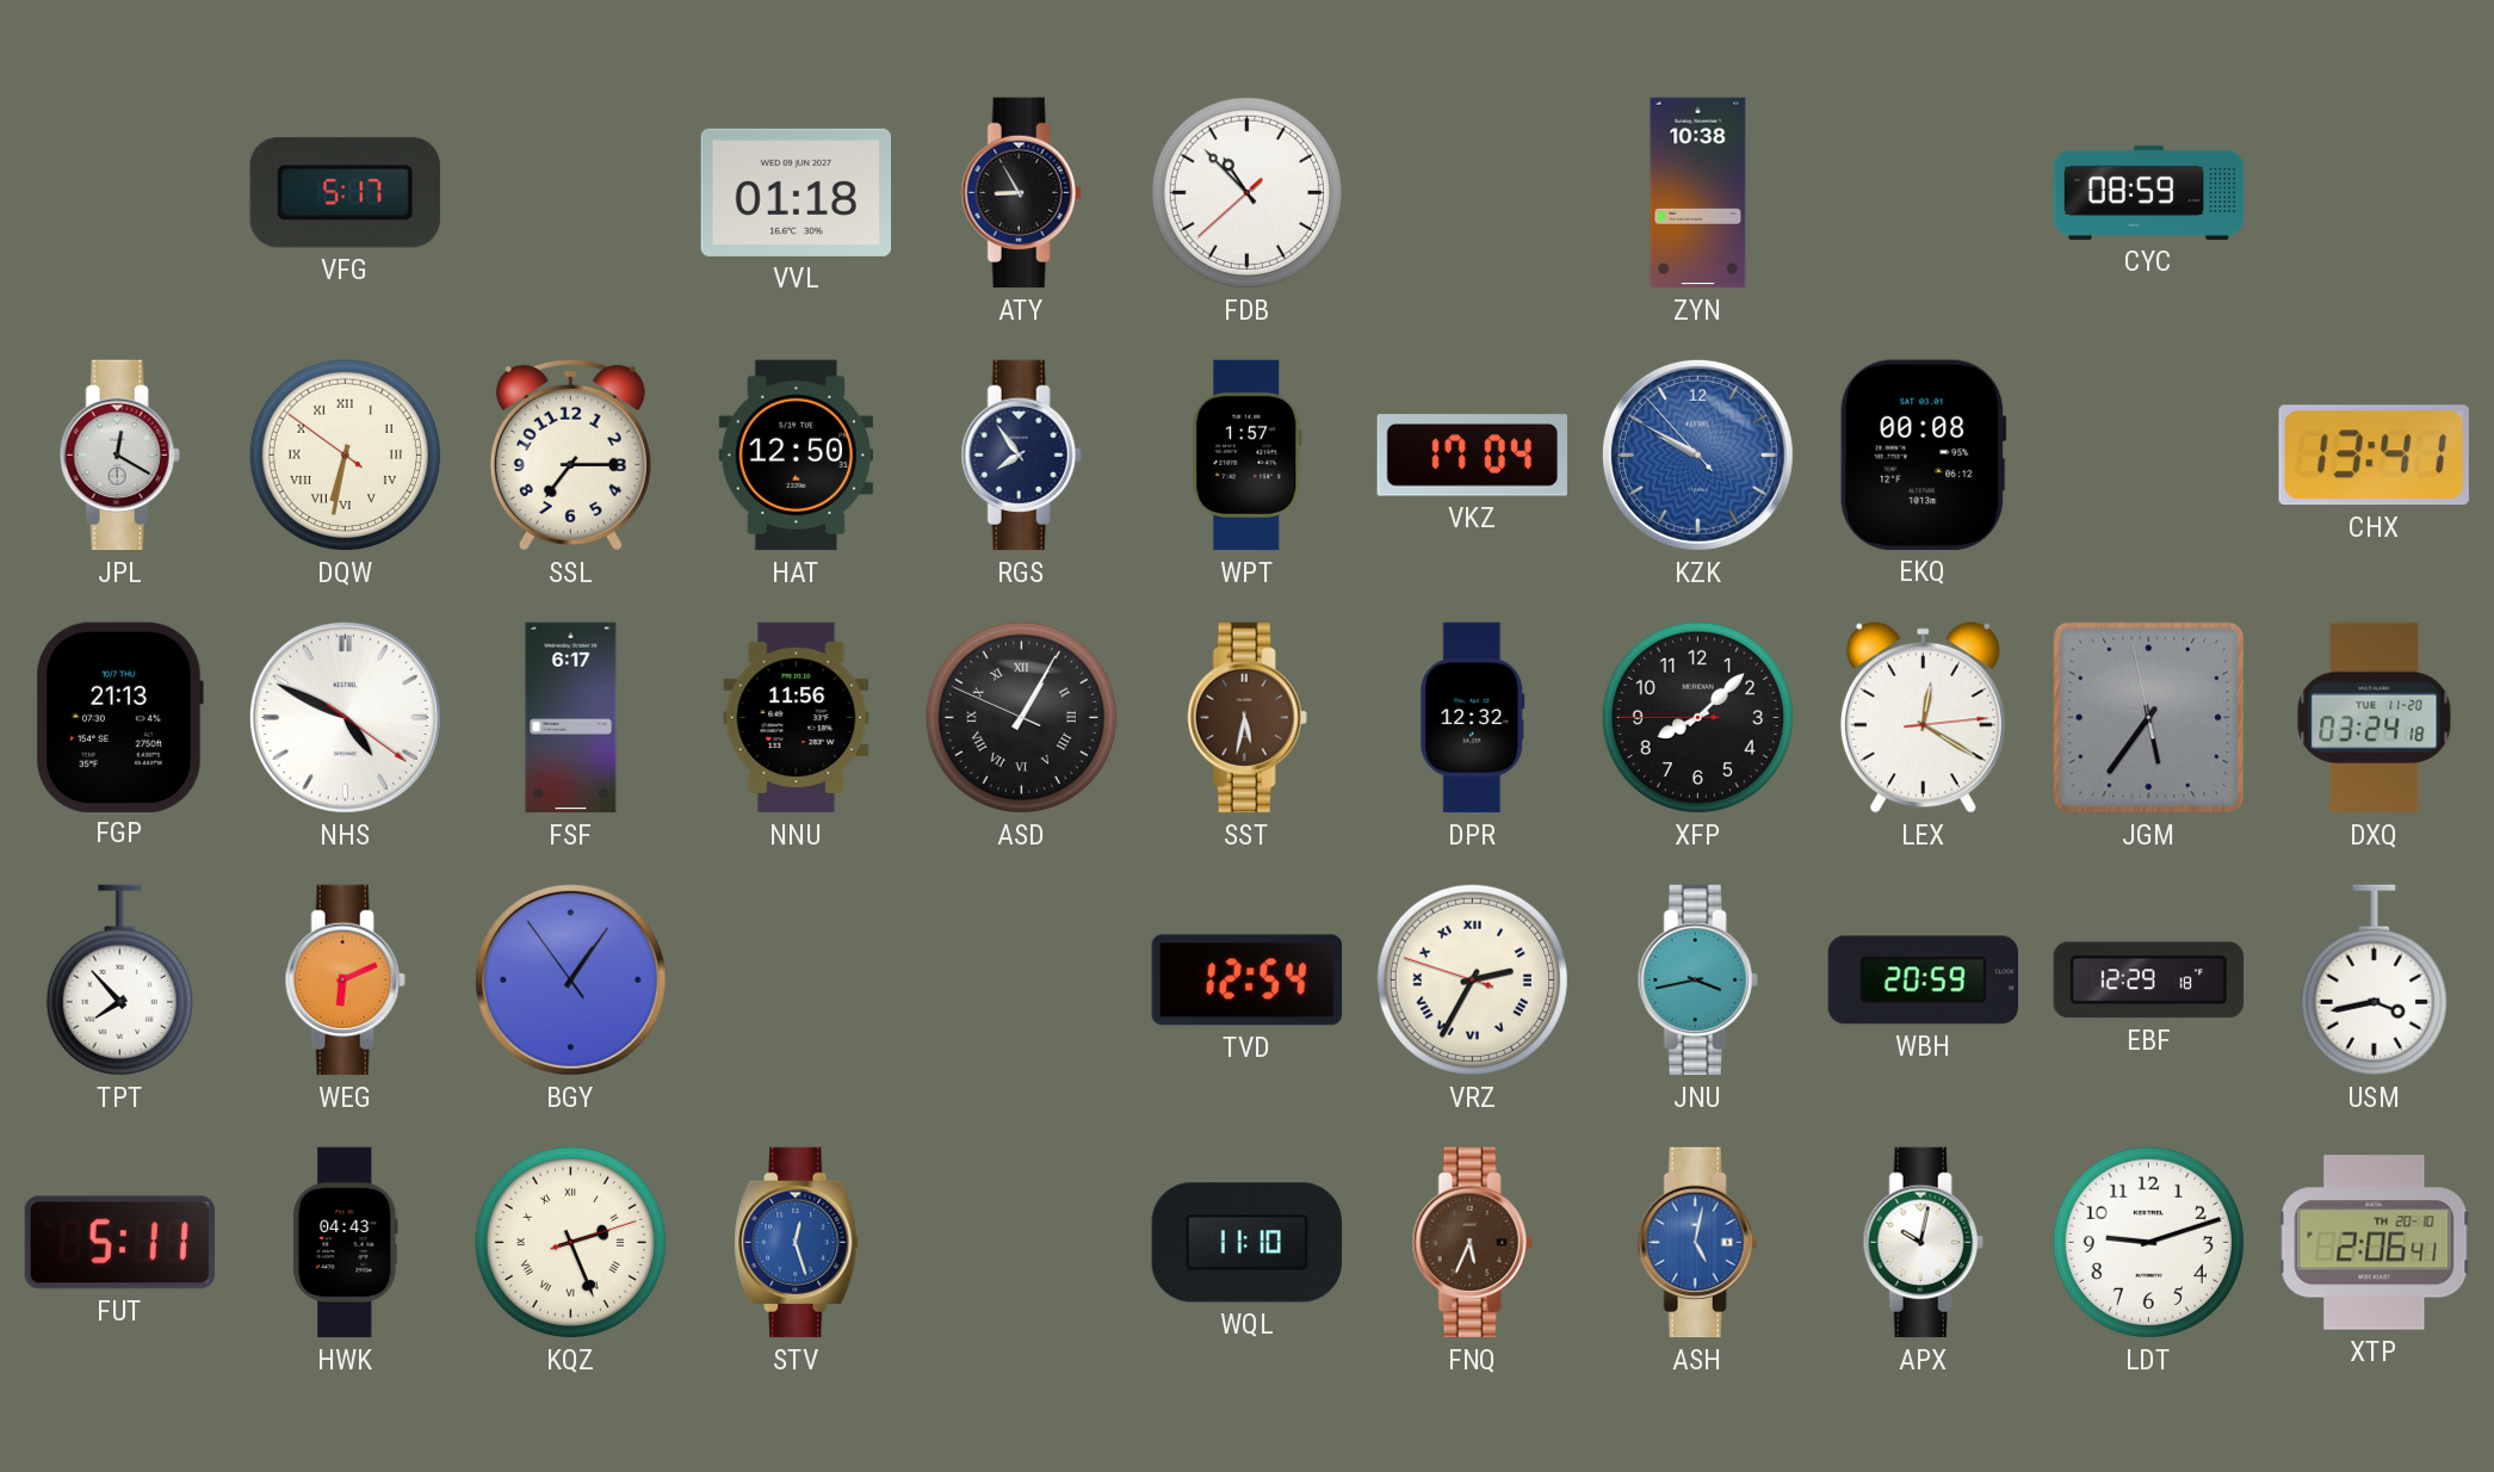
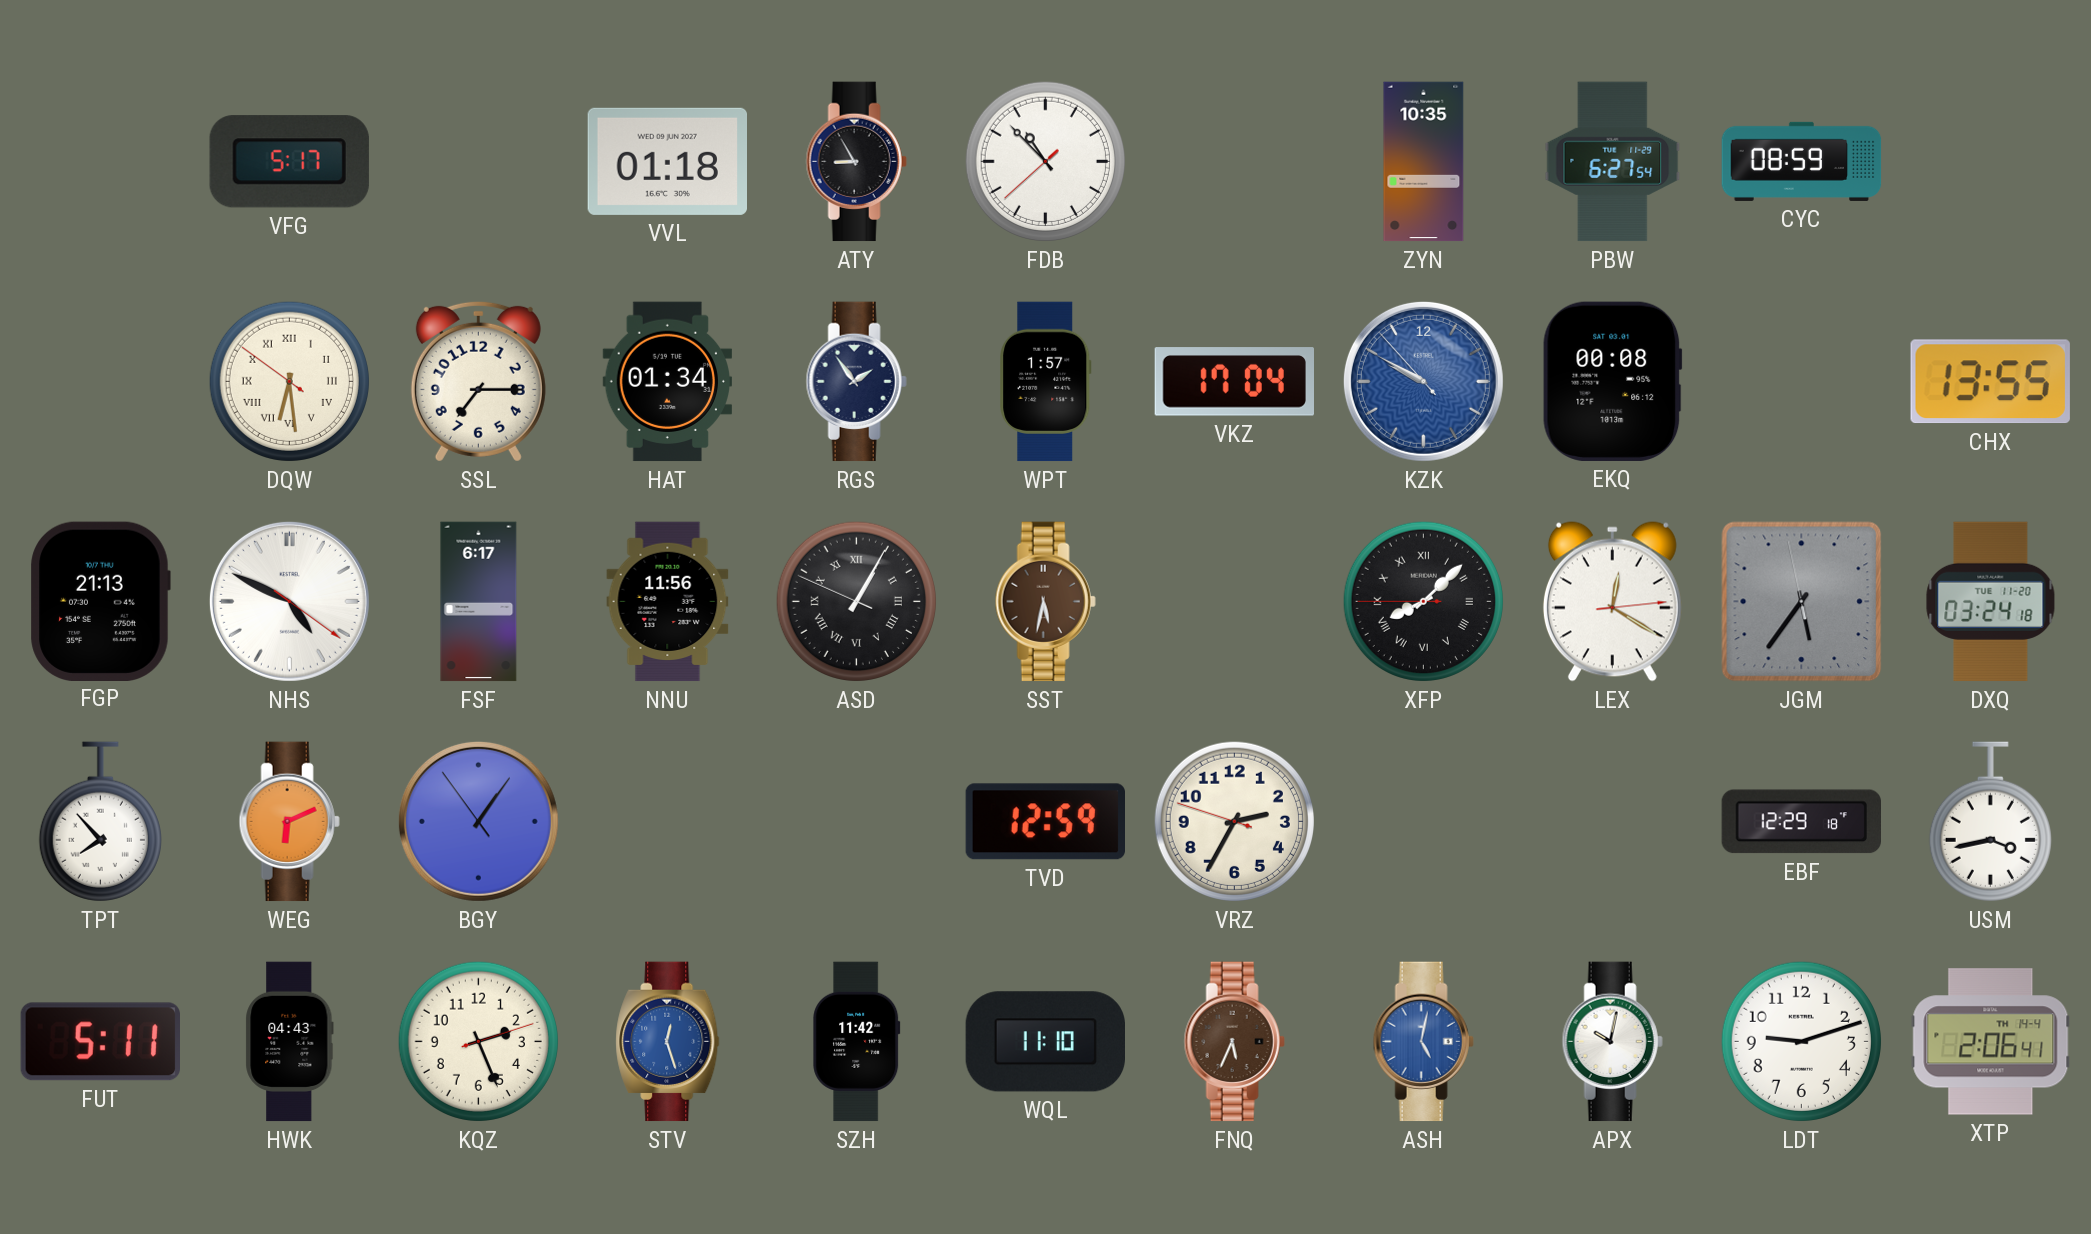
ZYN: 10:38 -> 10:35
PBW: none -> 6:27
JPL: 12:20 -> none
DQW: 6:31 -> 6:28
HAT: 12:50 -> 01:34
RGS: 7:54 -> 1:54
CHX: 13:41 -> 13:55
DPR: 12:32 -> none
XFP numerals: Arabic -> Roman
TVD: 12:54 -> 12:59
VRZ numerals: Roman -> Arabic
JNU: 3:43 -> none
WBH: 20:59 -> none
KQZ numerals: Roman -> Arabic
SZH: none -> 11:42
XTP date: TH 20-10 -> TH 14-4
